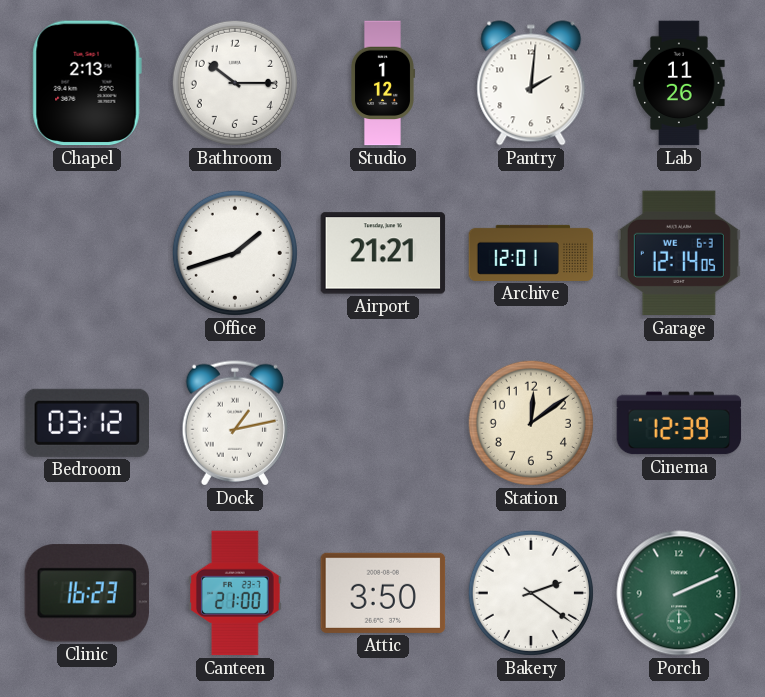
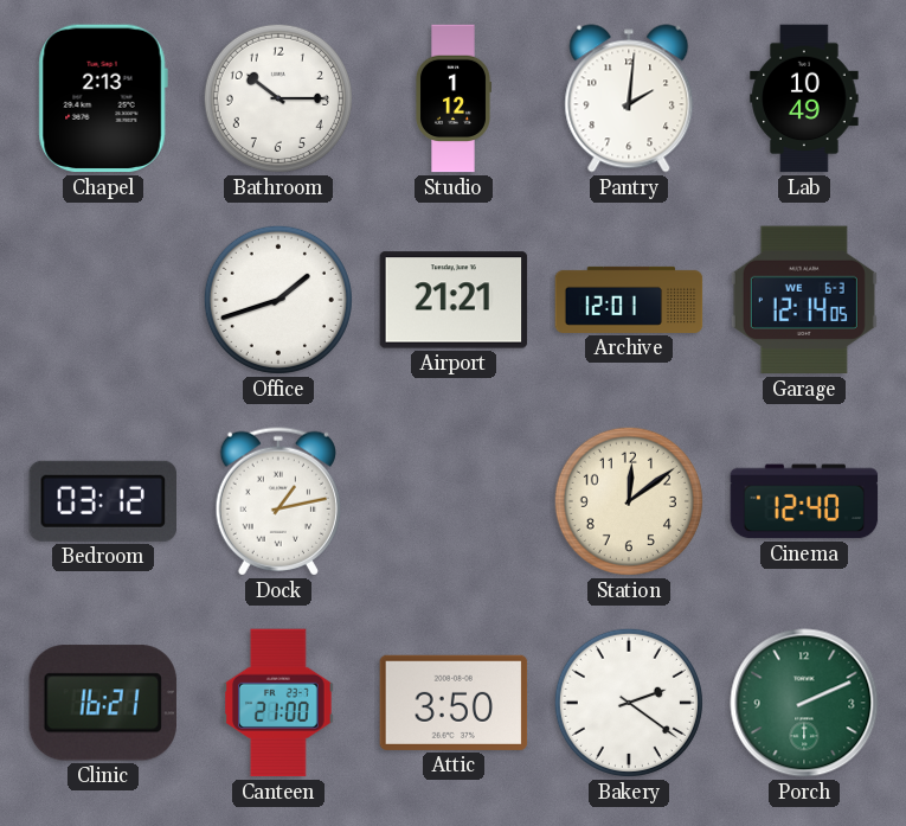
Lab: 11:26 -> 10:49
Cinema: 12:39 -> 12:40
Clinic: 16:23 -> 16:21
